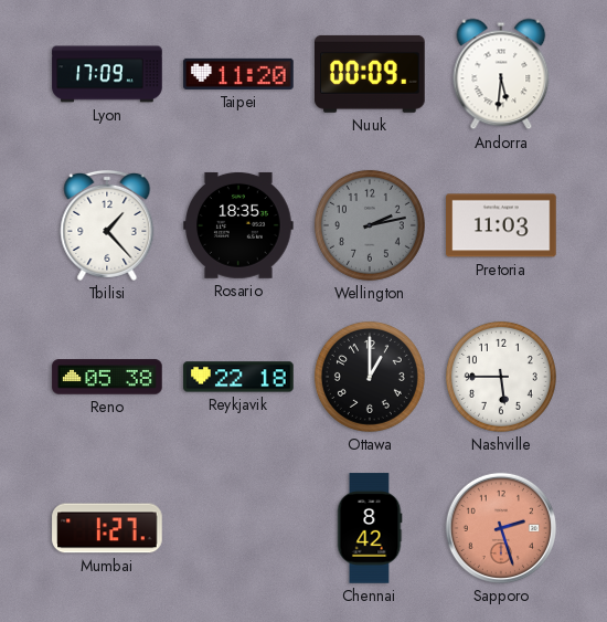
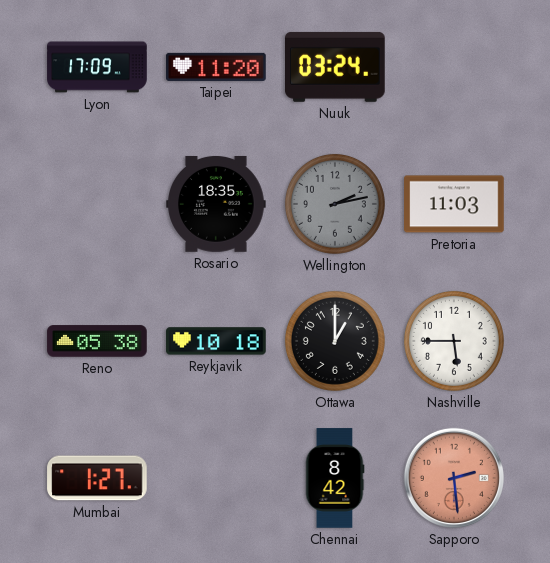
Nuuk: 00:09 -> 03:24
Andorra: 5:31 -> none
Tbilisi: 1:23 -> none
Reykjavik: 22:18 -> 10:18
Sapporo: 2:27 -> 2:29
